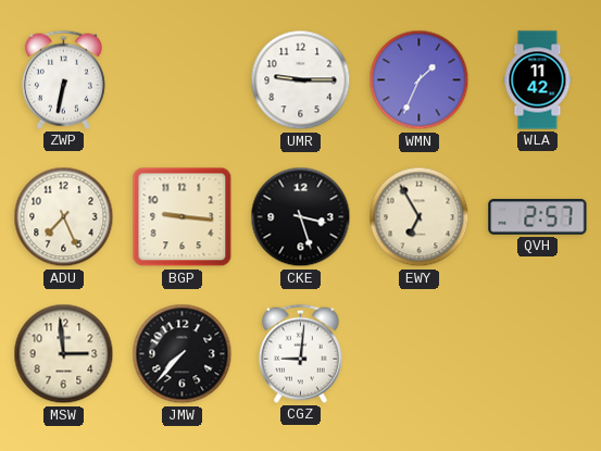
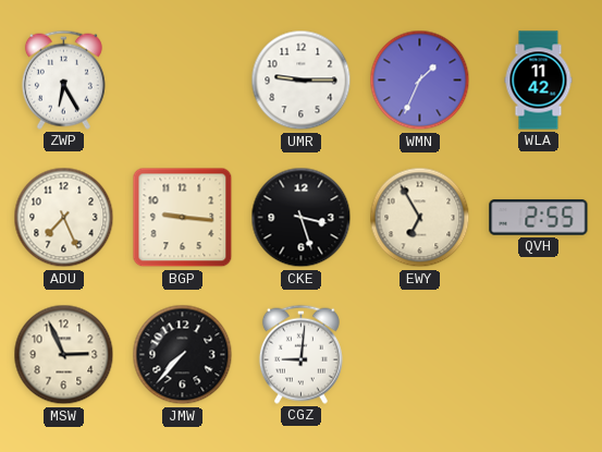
ZWP: 6:32 -> 6:25
QVH: 2:57 -> 2:55
MSW: 2:59 -> 2:56
